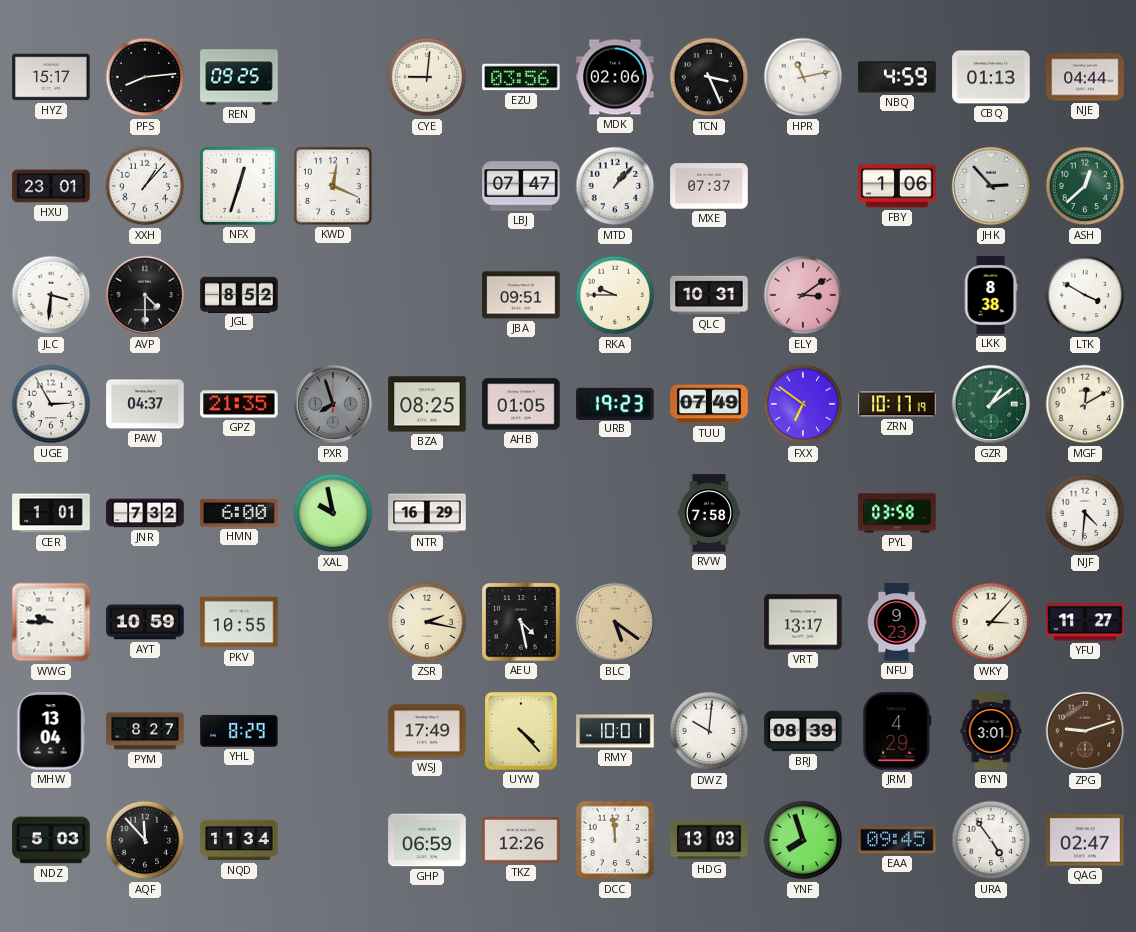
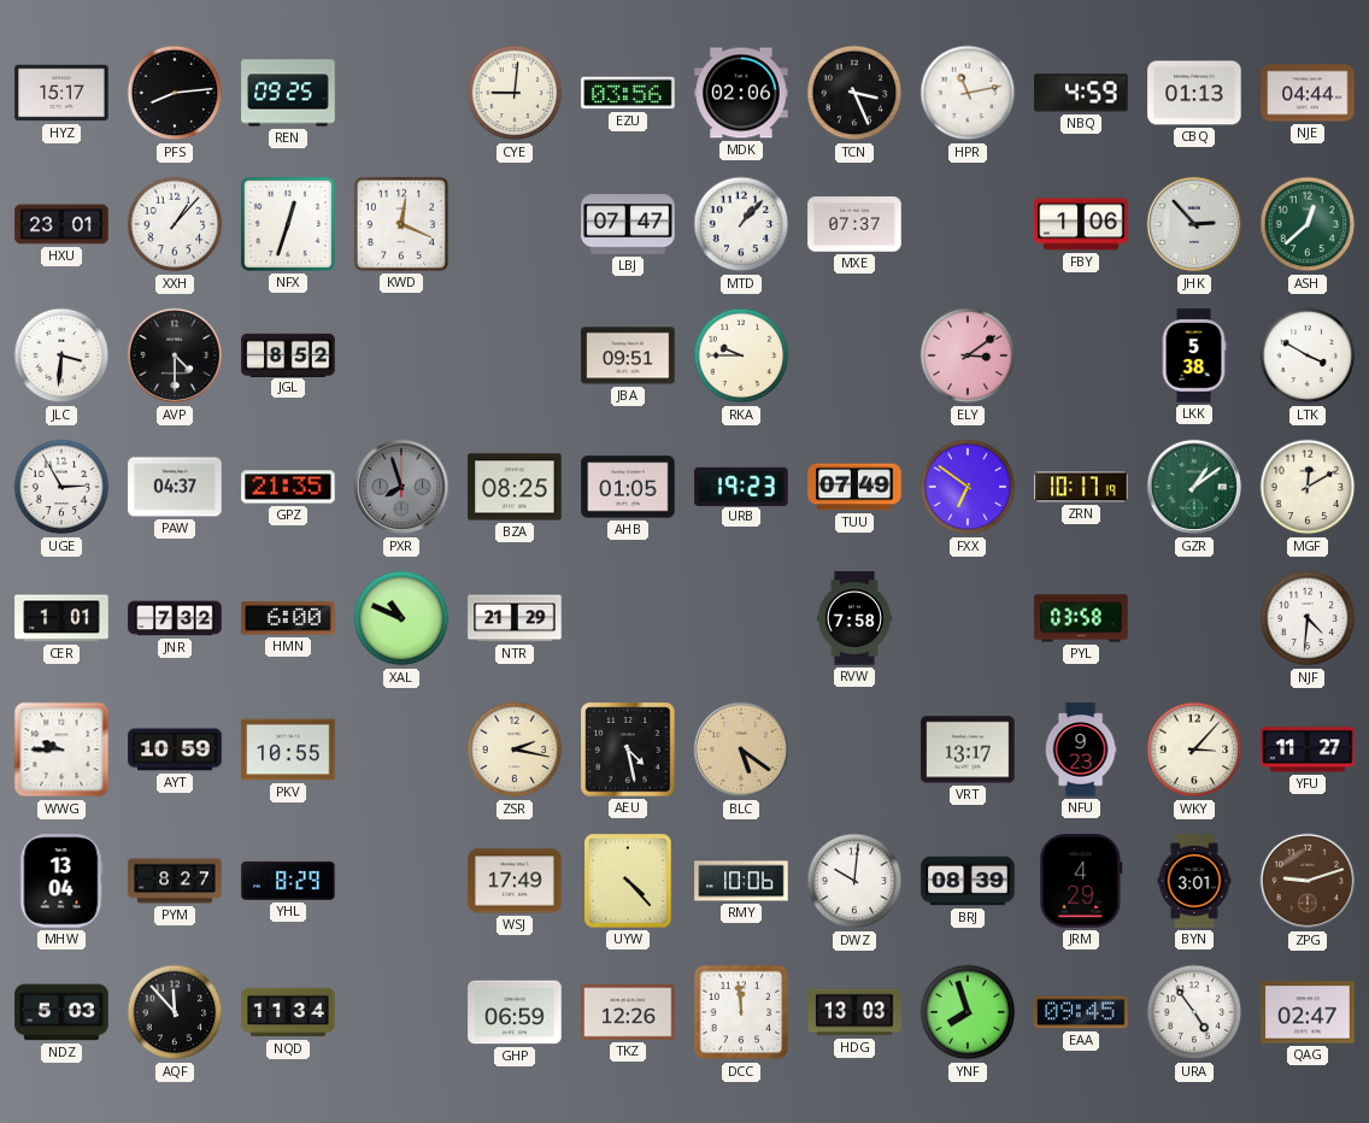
QLC: 10:31 -> none
LKK: 8:38 -> 5:38
XAL: 9:58 -> 10:49
NTR: 16:29 -> 21:29
RMY: 10:01 -> 10:06
